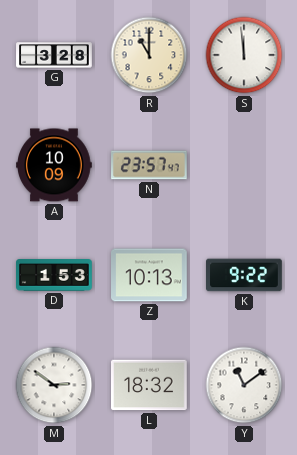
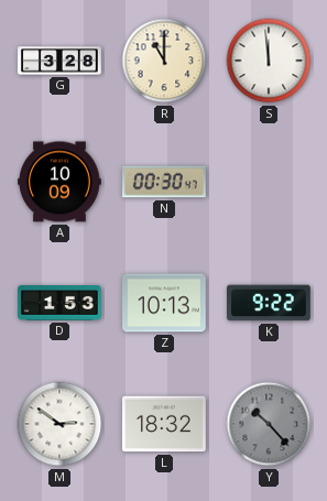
N: 23:57 -> 00:30
Y: 11:09 -> 10:23
Y dial: white -> grey
